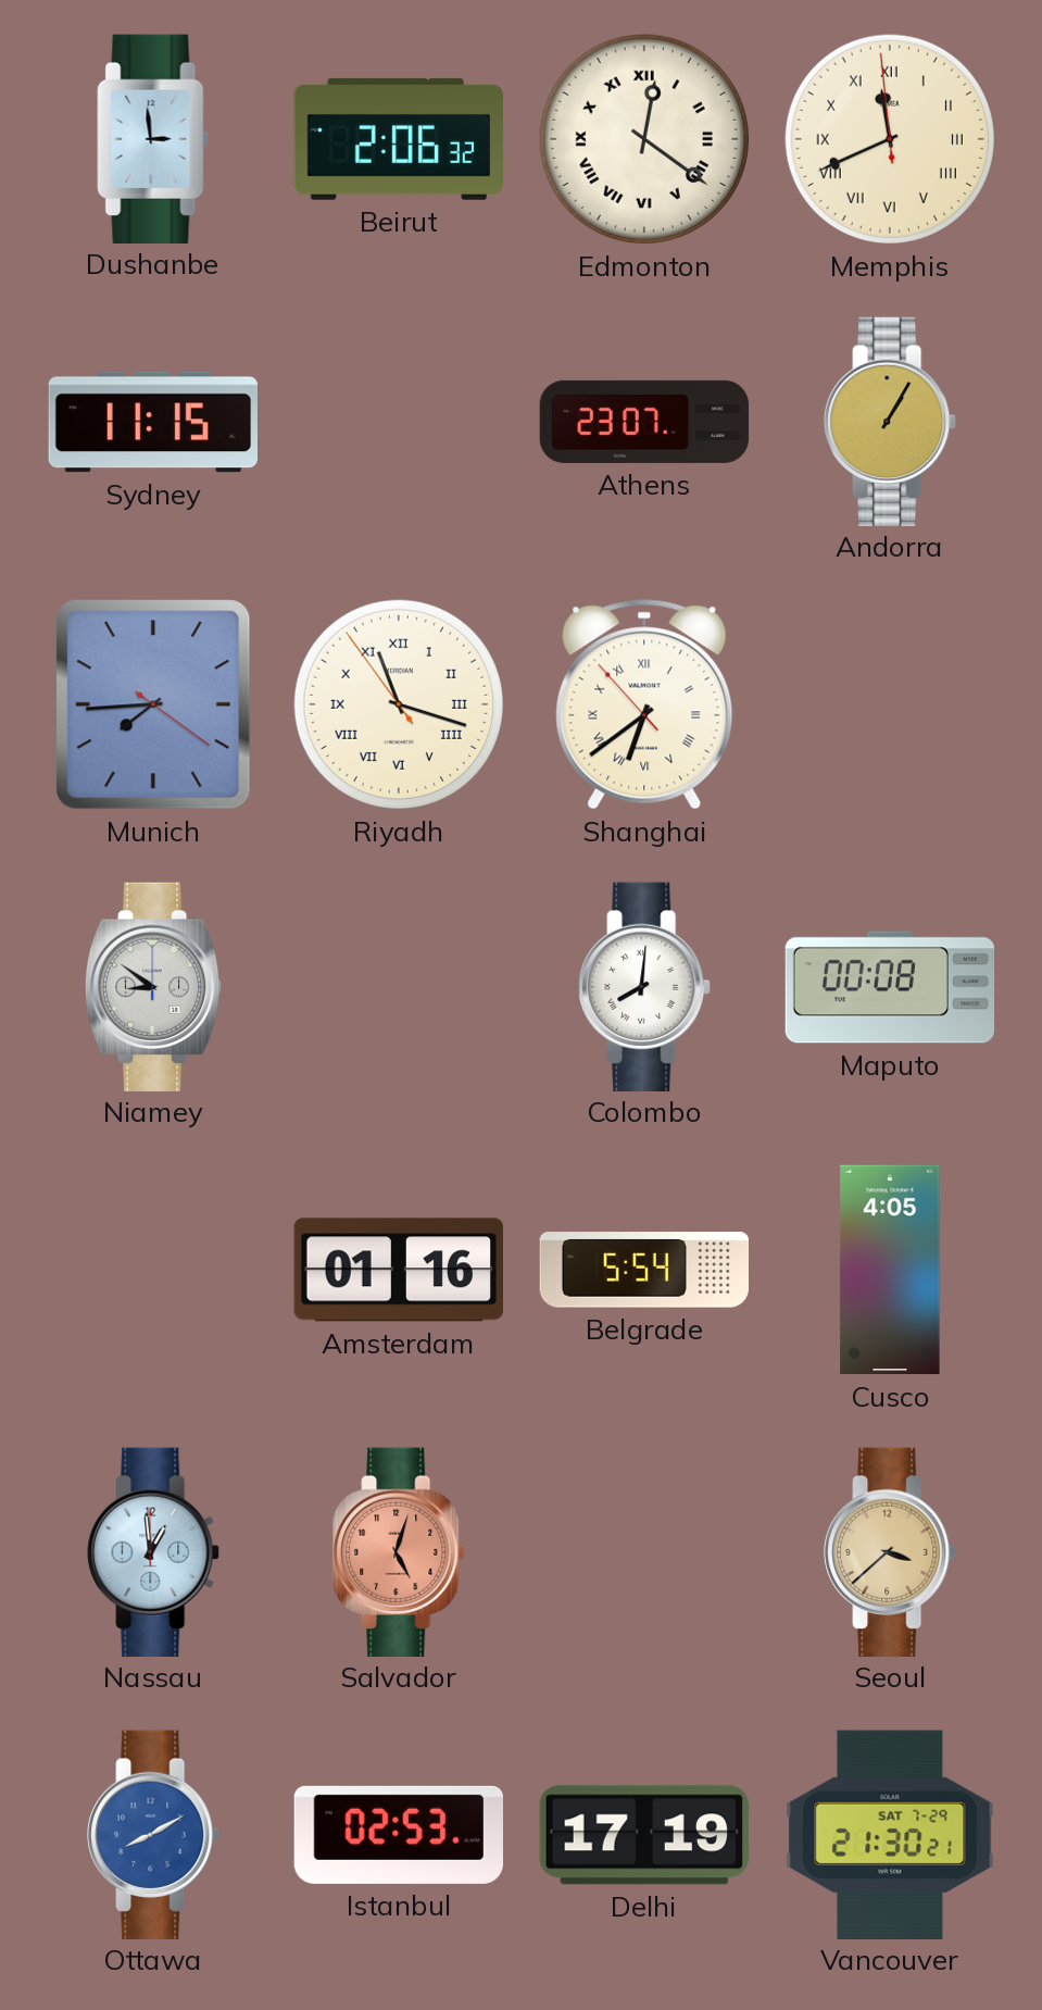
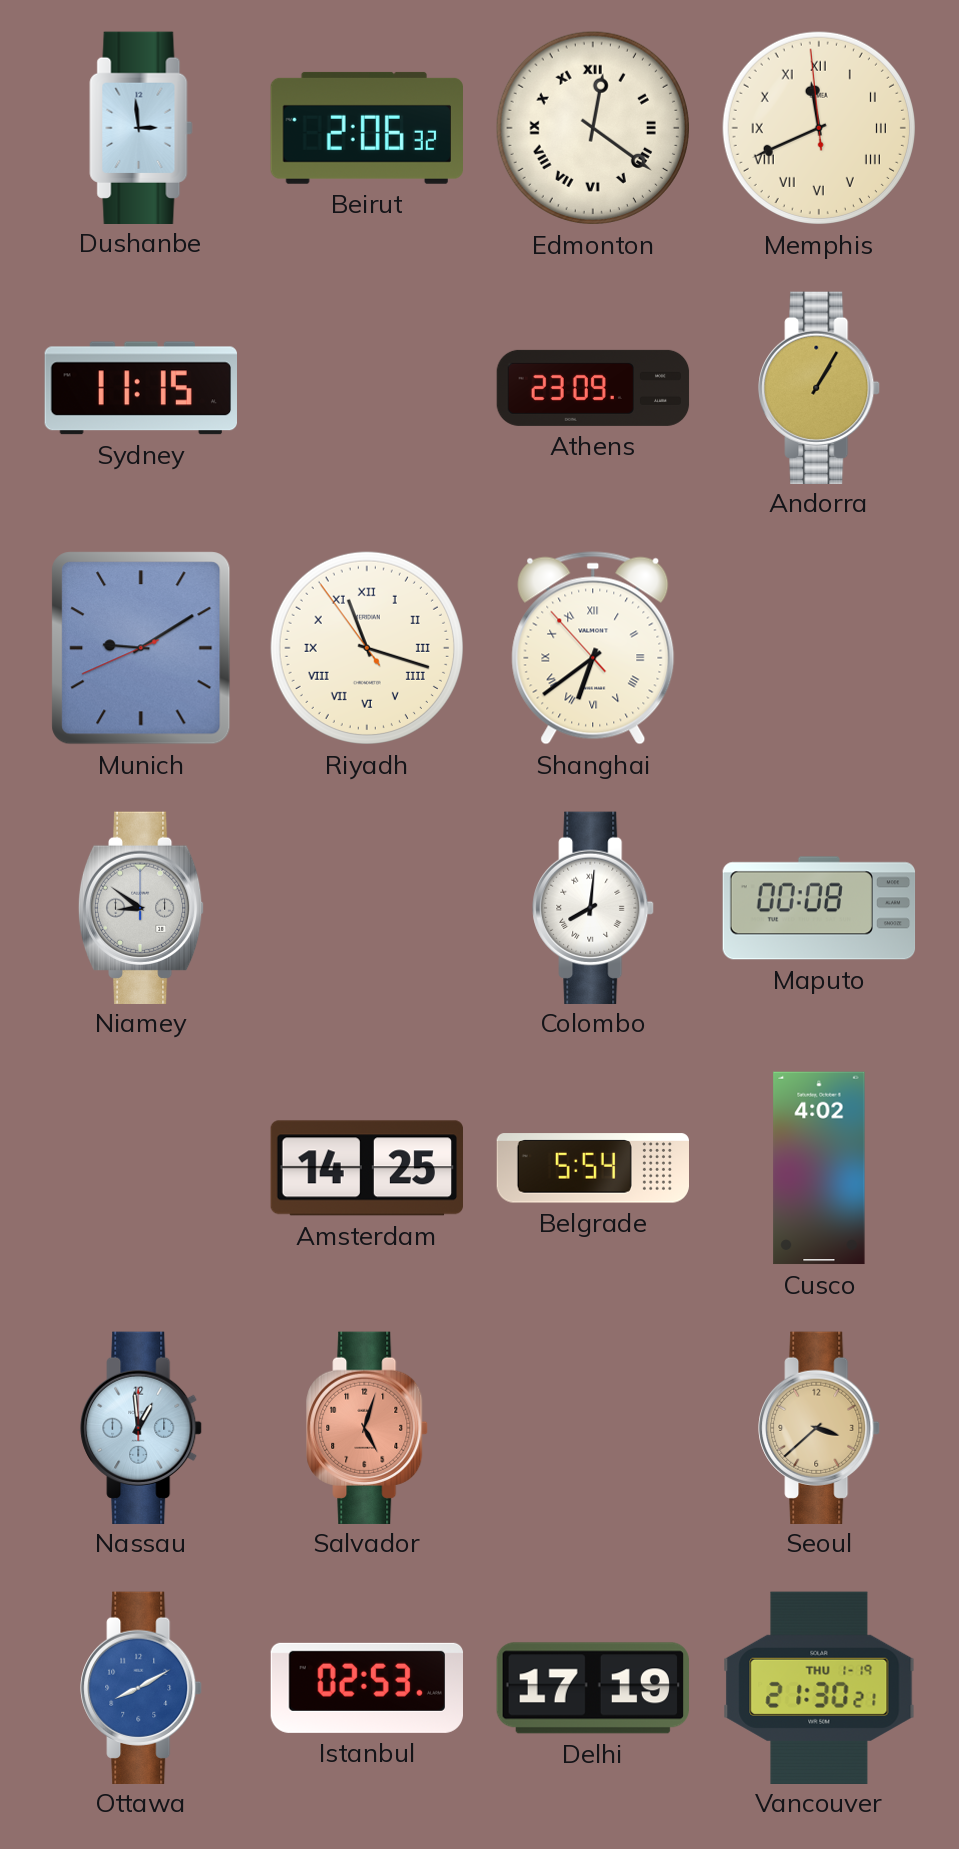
Athens: 23:07 -> 23:09
Munich: 7:44 -> 9:09
Amsterdam: 01:16 -> 14:25
Cusco: 4:05 -> 4:02
Vancouver date: SAT 7-29 -> THU 1-19
